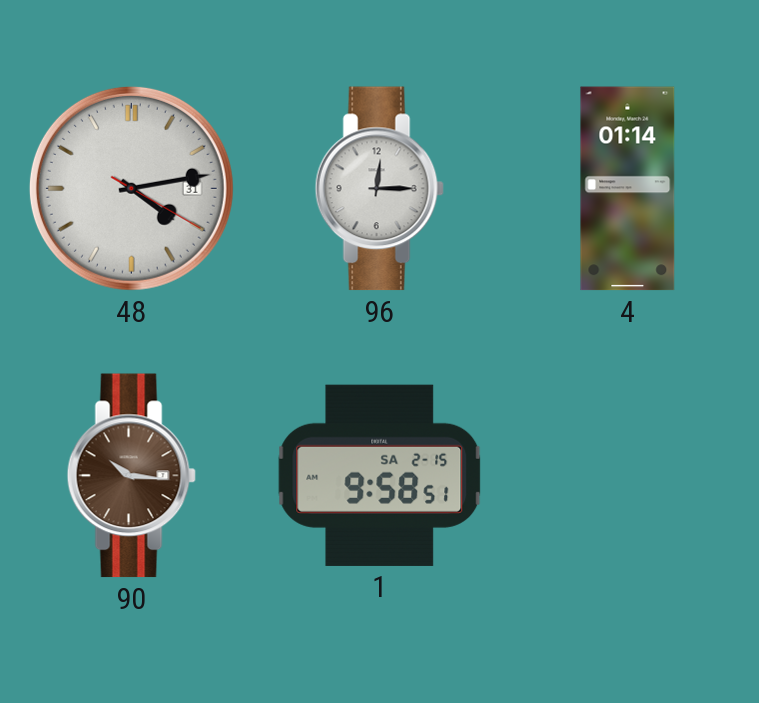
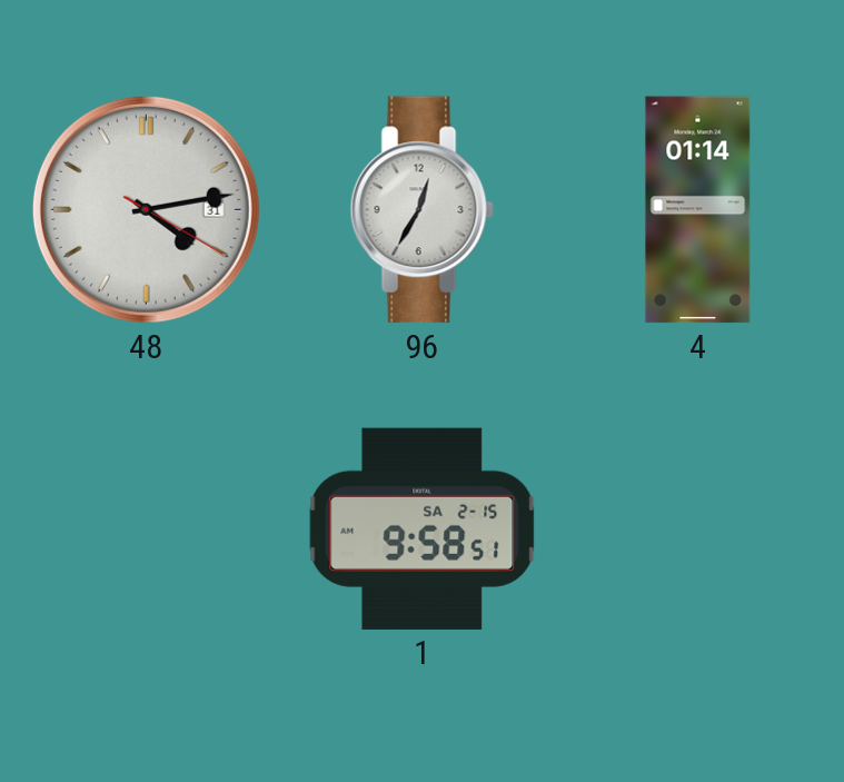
96: 12:15 -> 12:35
90: 10:16 -> none
